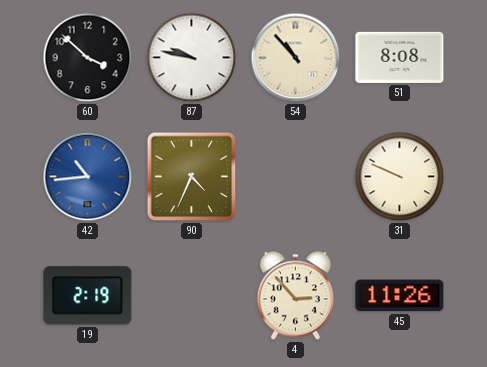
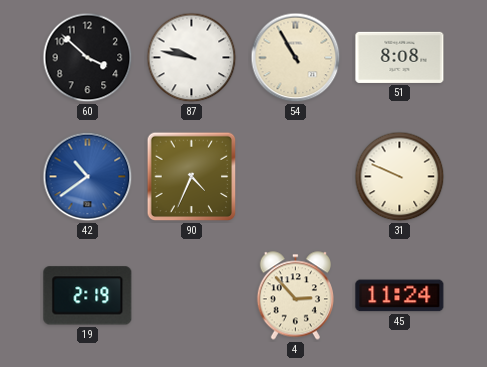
54: 10:53 -> 10:55
42: 10:44 -> 10:39
45: 11:26 -> 11:24
